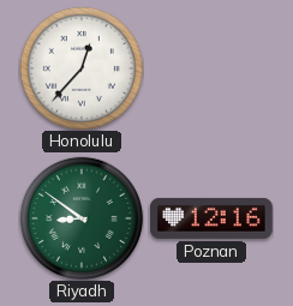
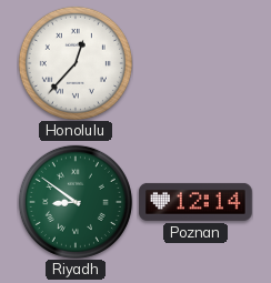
Poznan: 12:16 -> 12:14
